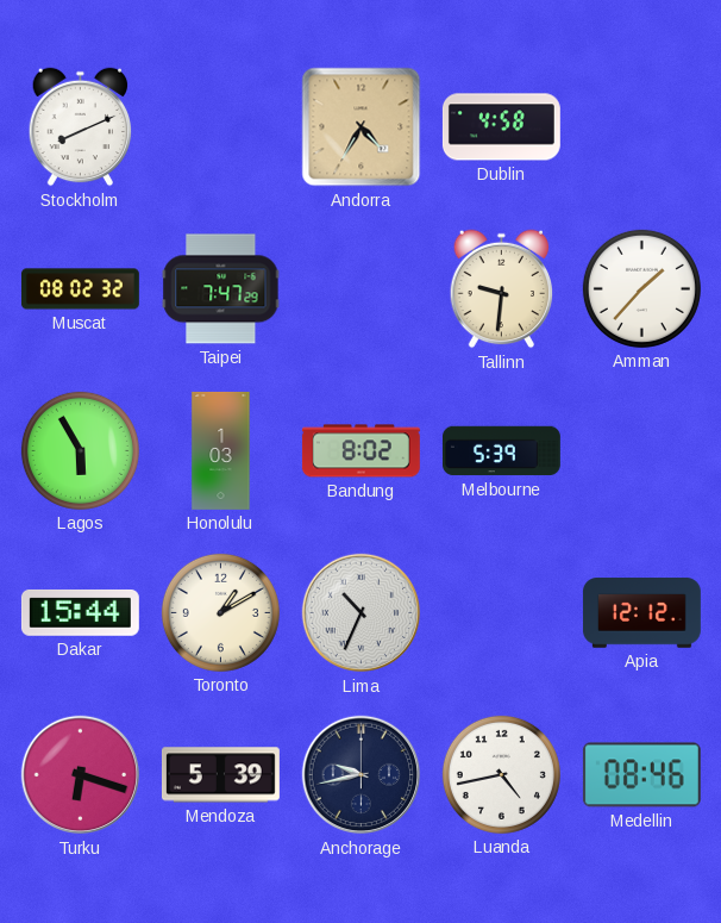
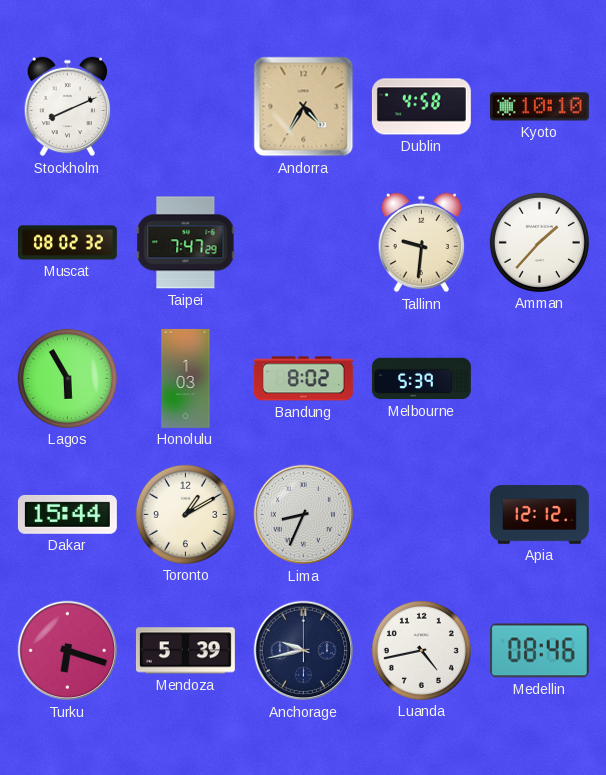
Kyoto: none -> 10:10
Lima: 10:34 -> 8:34
